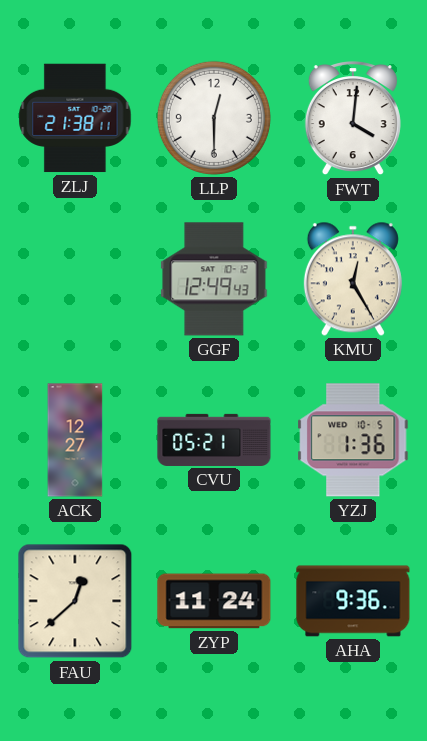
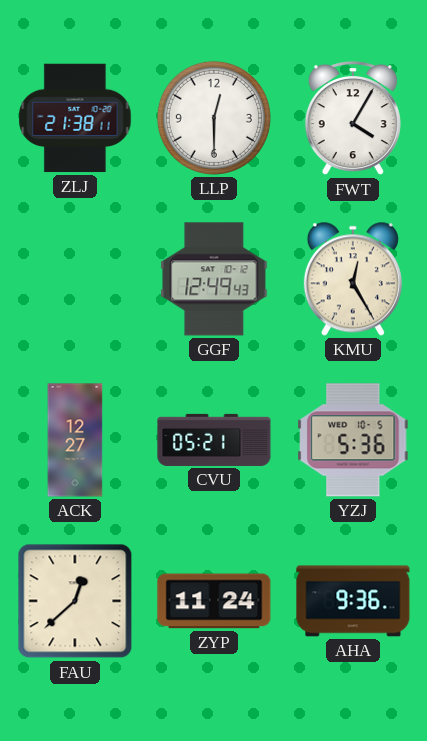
FWT: 4:01 -> 4:05
YZJ: 1:36 -> 5:36
